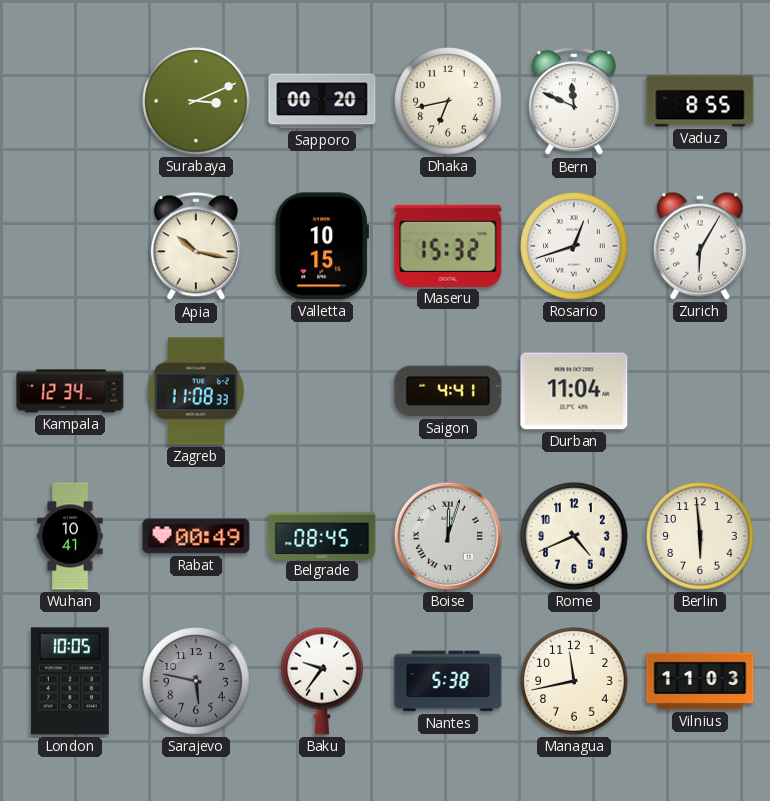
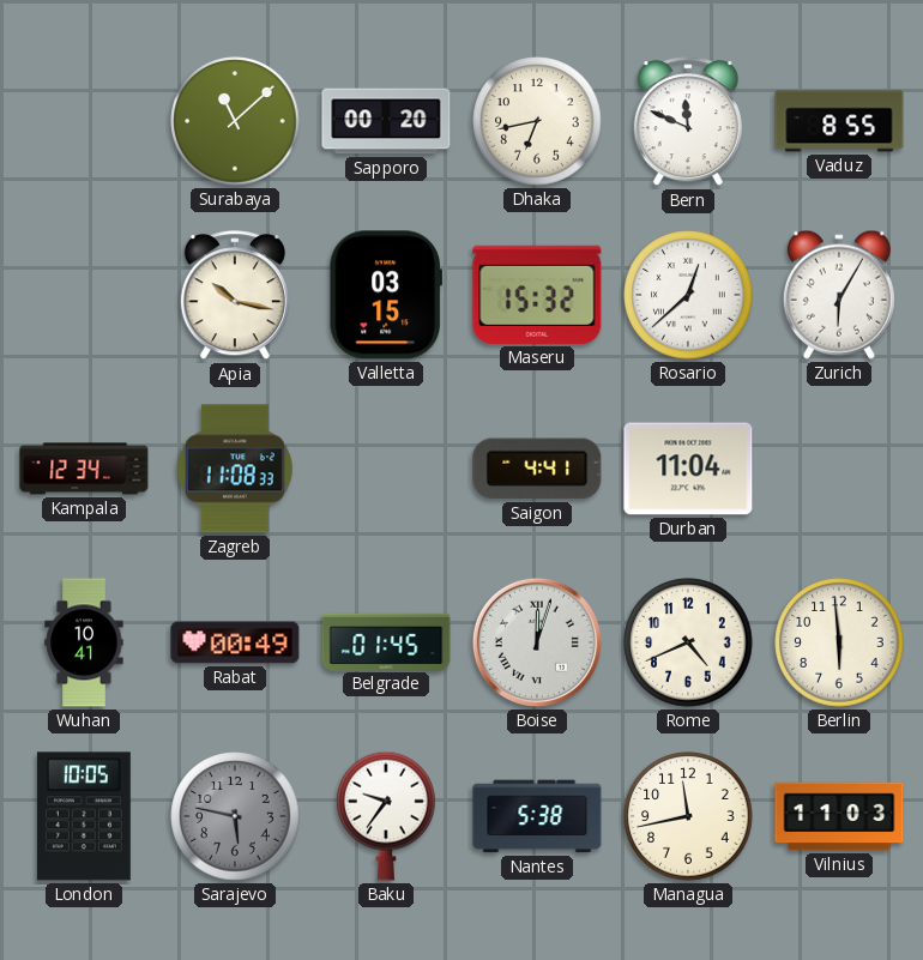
Surabaya: 3:11 -> 11:08
Valletta: 10:15 -> 03:15
Rosario: 12:42 -> 12:38
Belgrade: 08:45 -> 01:45
